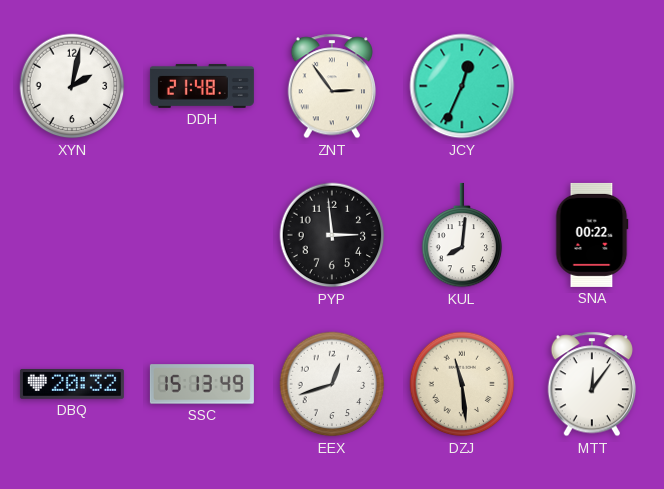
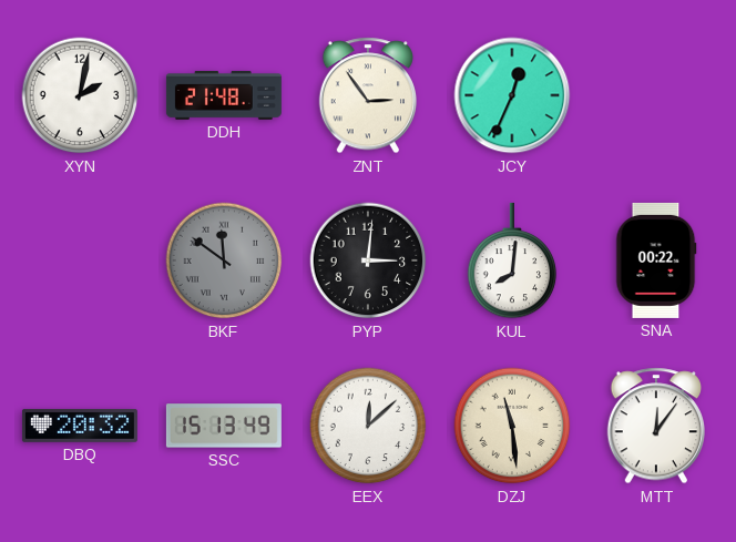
BKF: none -> 11:51
PYP: 2:59 -> 3:01
EEX: 12:42 -> 12:08
